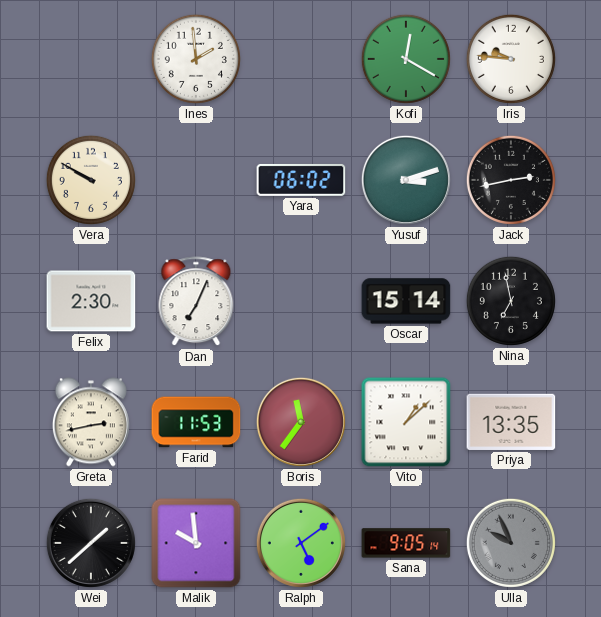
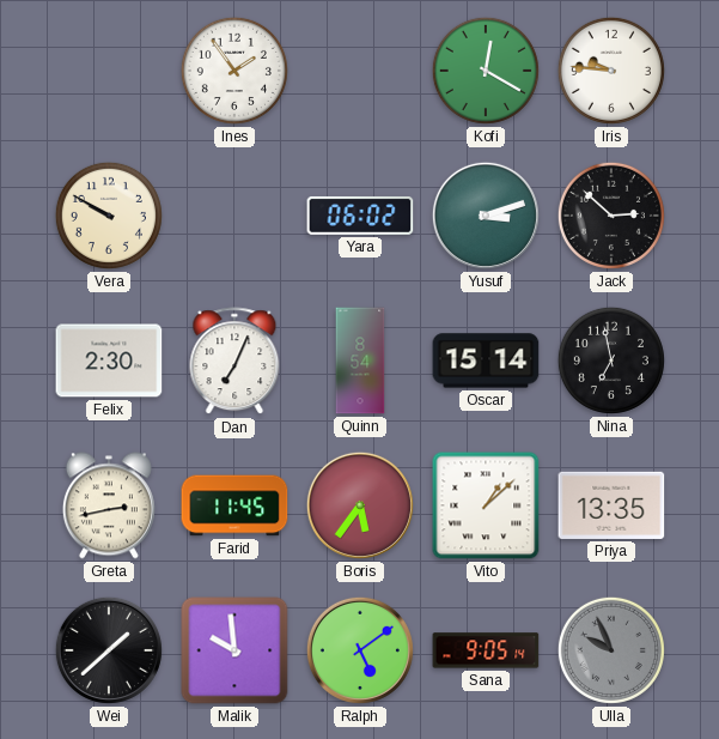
Ines: 1:59 -> 1:54
Jack: 2:43 -> 2:52
Quinn: none -> 8:54
Farid: 11:53 -> 11:45
Boris: 11:36 -> 5:36
